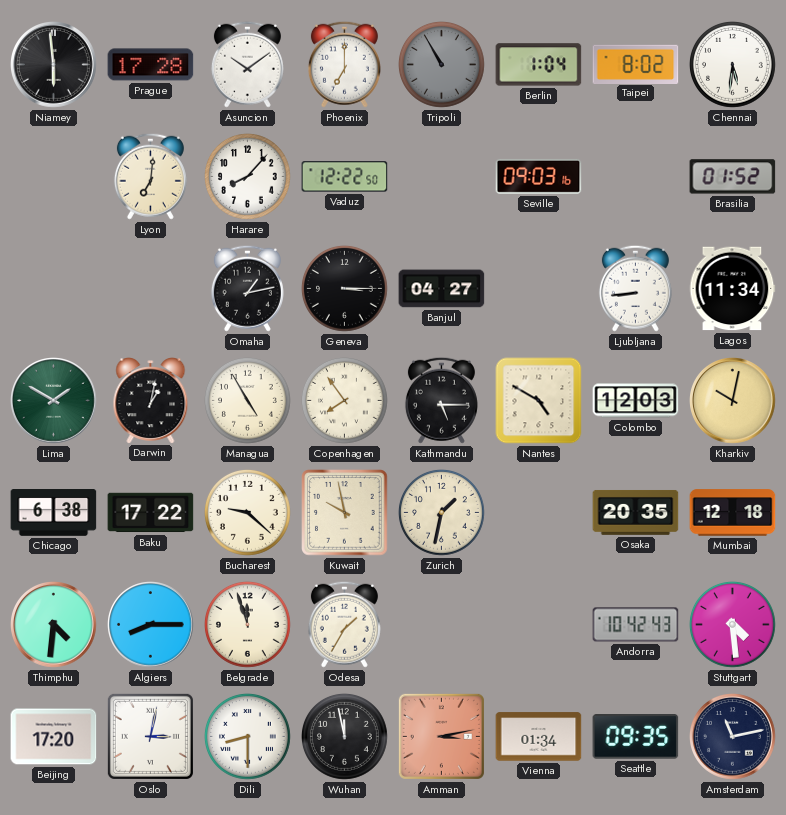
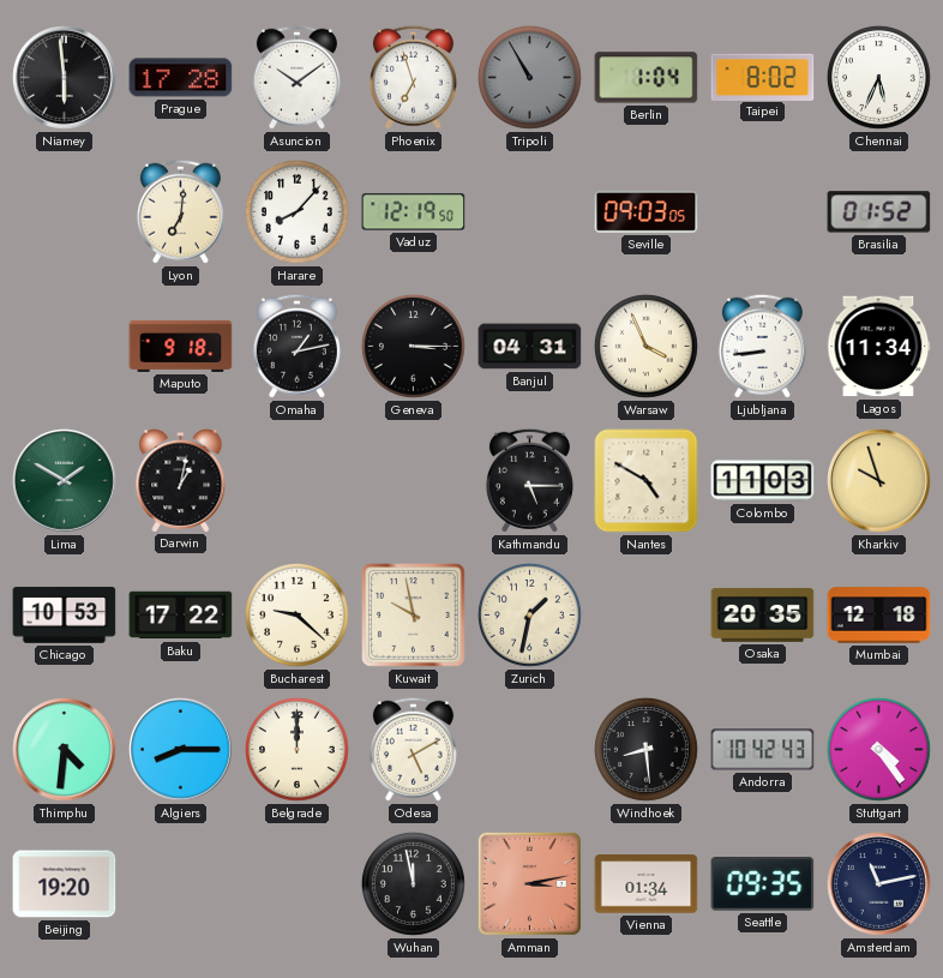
Phoenix: 7:00 -> 6:57
Chennai: 5:31 -> 5:34
Vaduz: 12:22 -> 12:19
Seville: 09:03:16 -> 09:03:05
Maputo: none -> 9:18
Banjul: 04:27 -> 04:31
Warsaw: none -> 3:56
Managua: 4:55 -> none
Copenhagen: 7:54 -> none
Colombo: 12:03 -> 11:03
Kharkiv: 10:02 -> 9:57
Chicago: 6:38 -> 10:53
Belgrade: 11:57 -> 12:00
Odesa: 1:35 -> 5:10
Windhoek: none -> 8:29
Stuttgart: 4:29 -> 4:24
Beijing: 17:20 -> 19:20
Oslo: 3:02 -> none
Dili: 8:30 -> none
